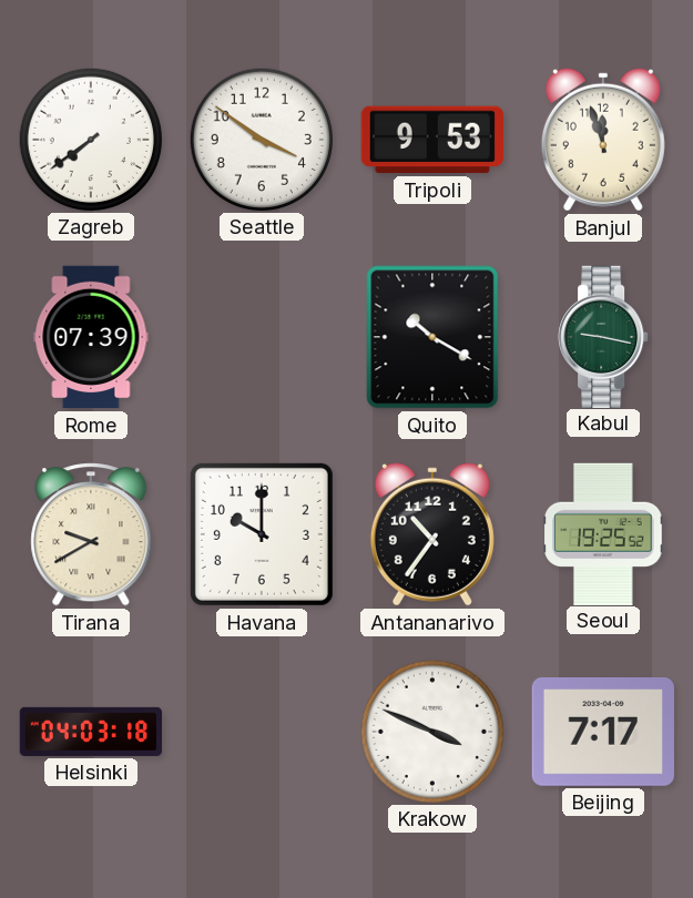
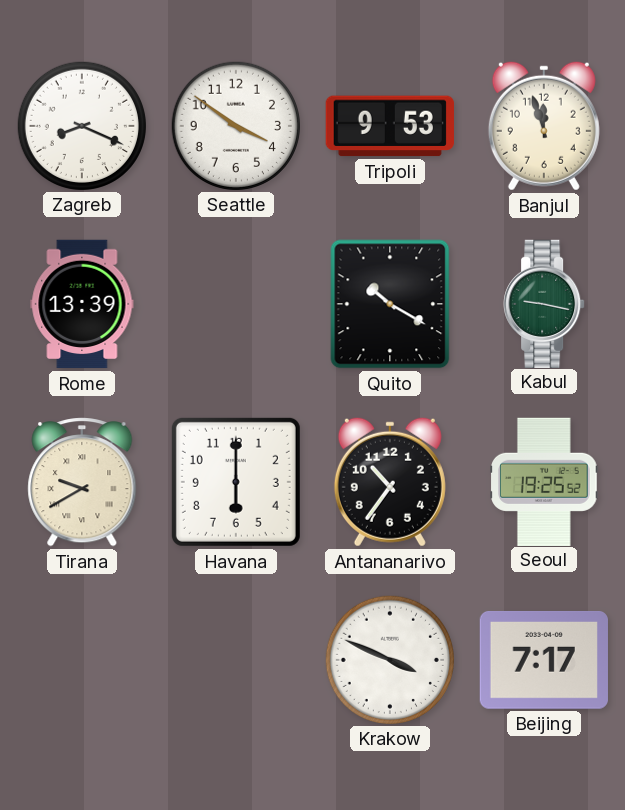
Zagreb: 7:39 -> 8:19
Rome: 07:39 -> 13:39
Havana: 10:00 -> 6:00
Helsinki: 04:03 -> none
